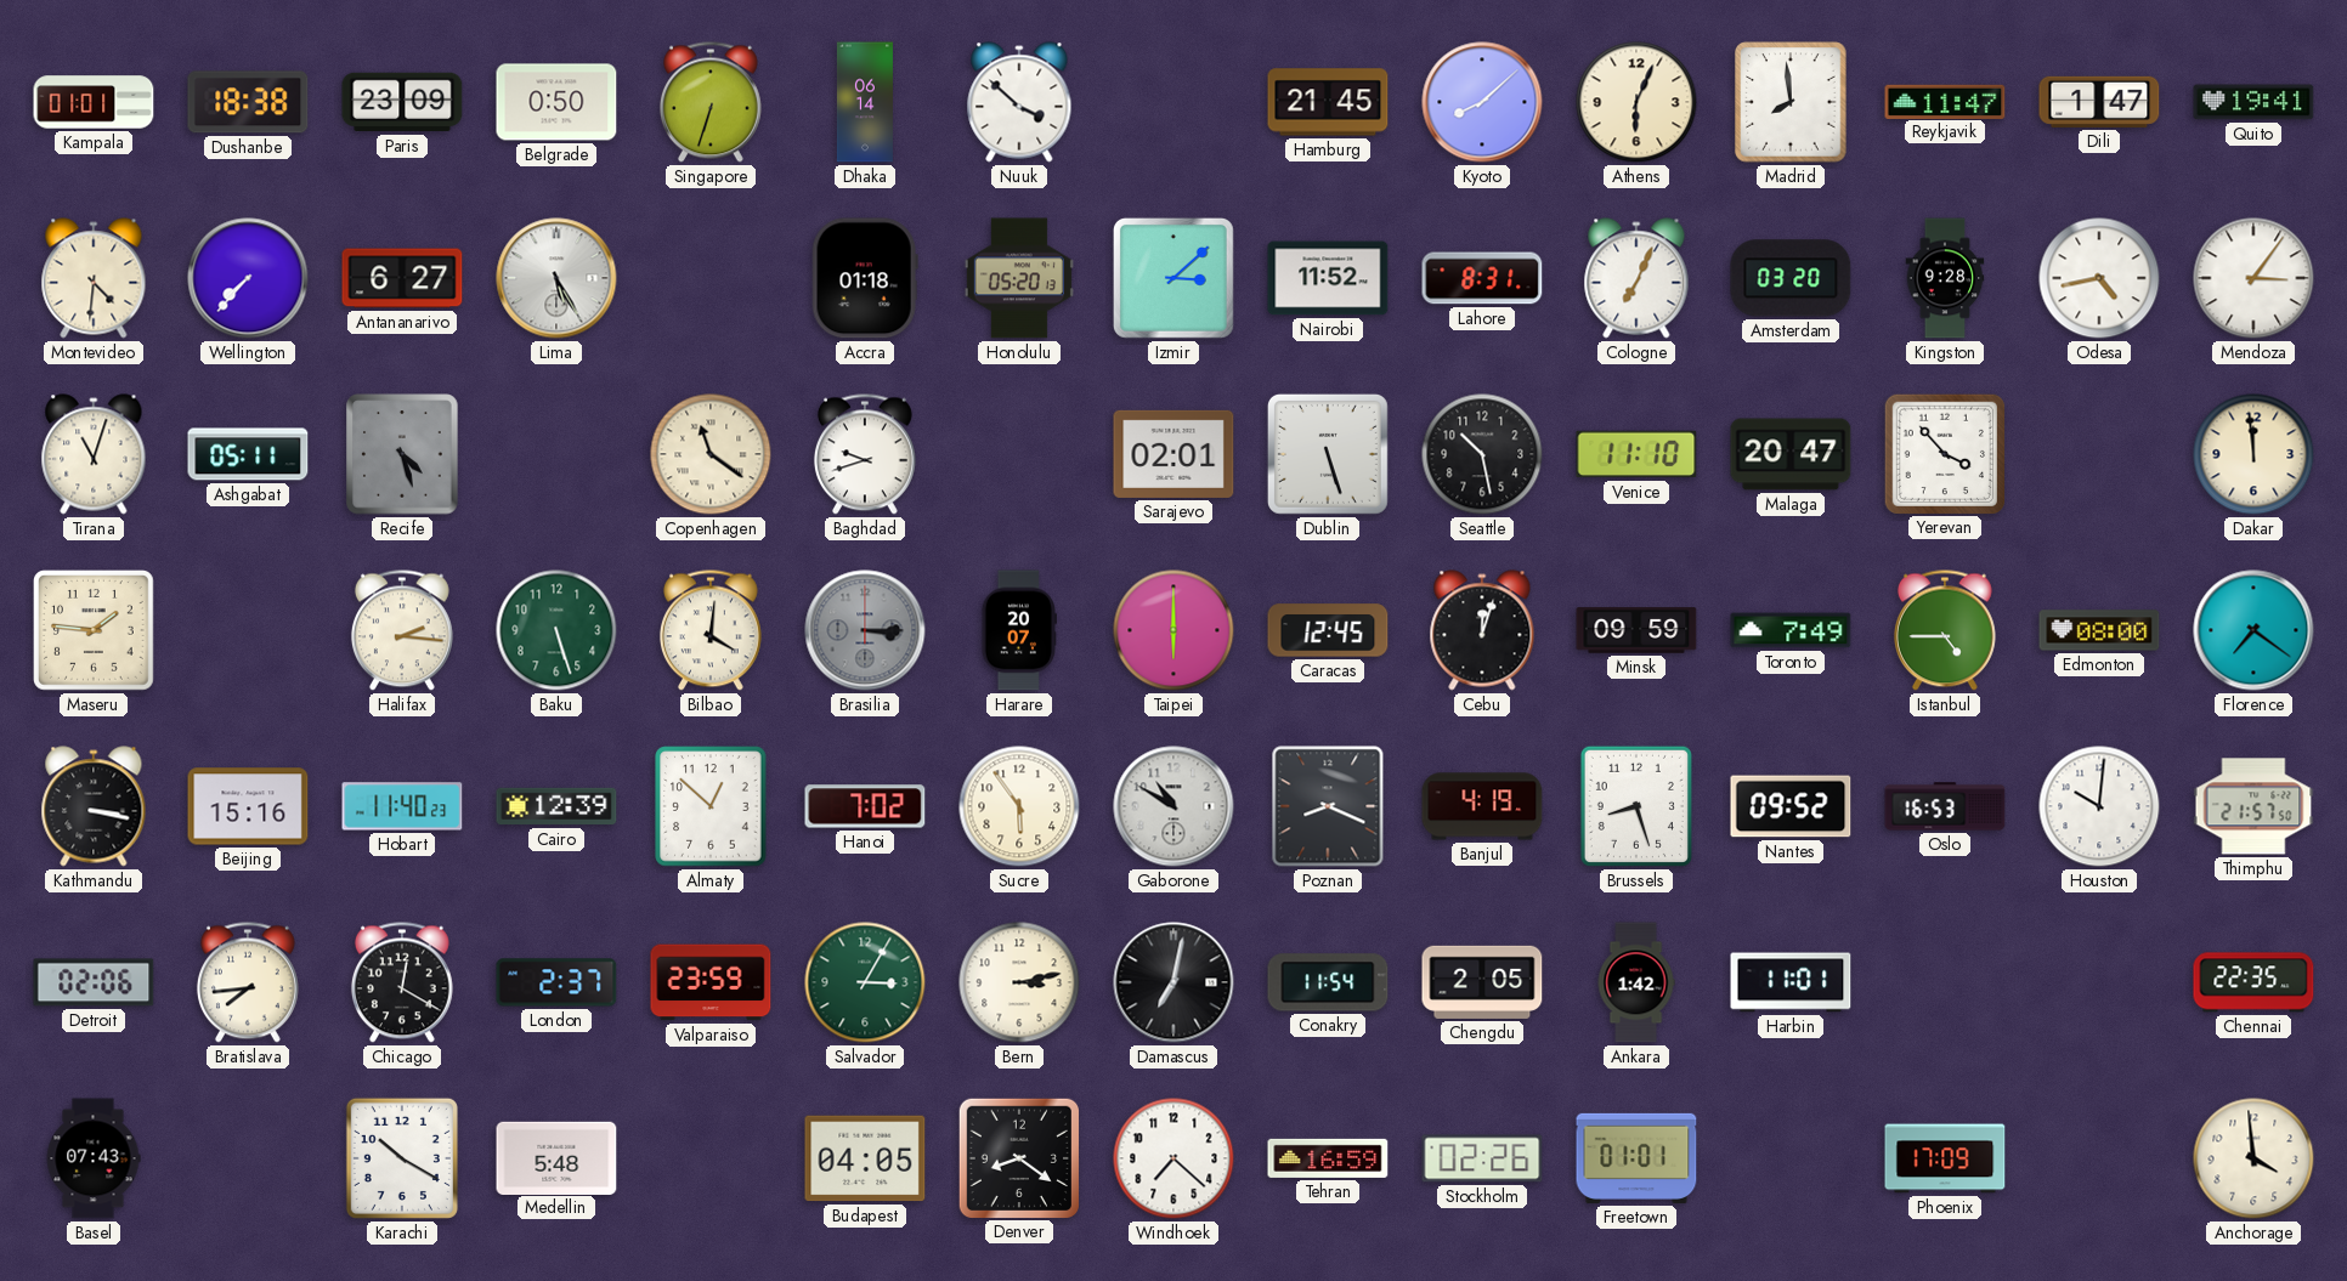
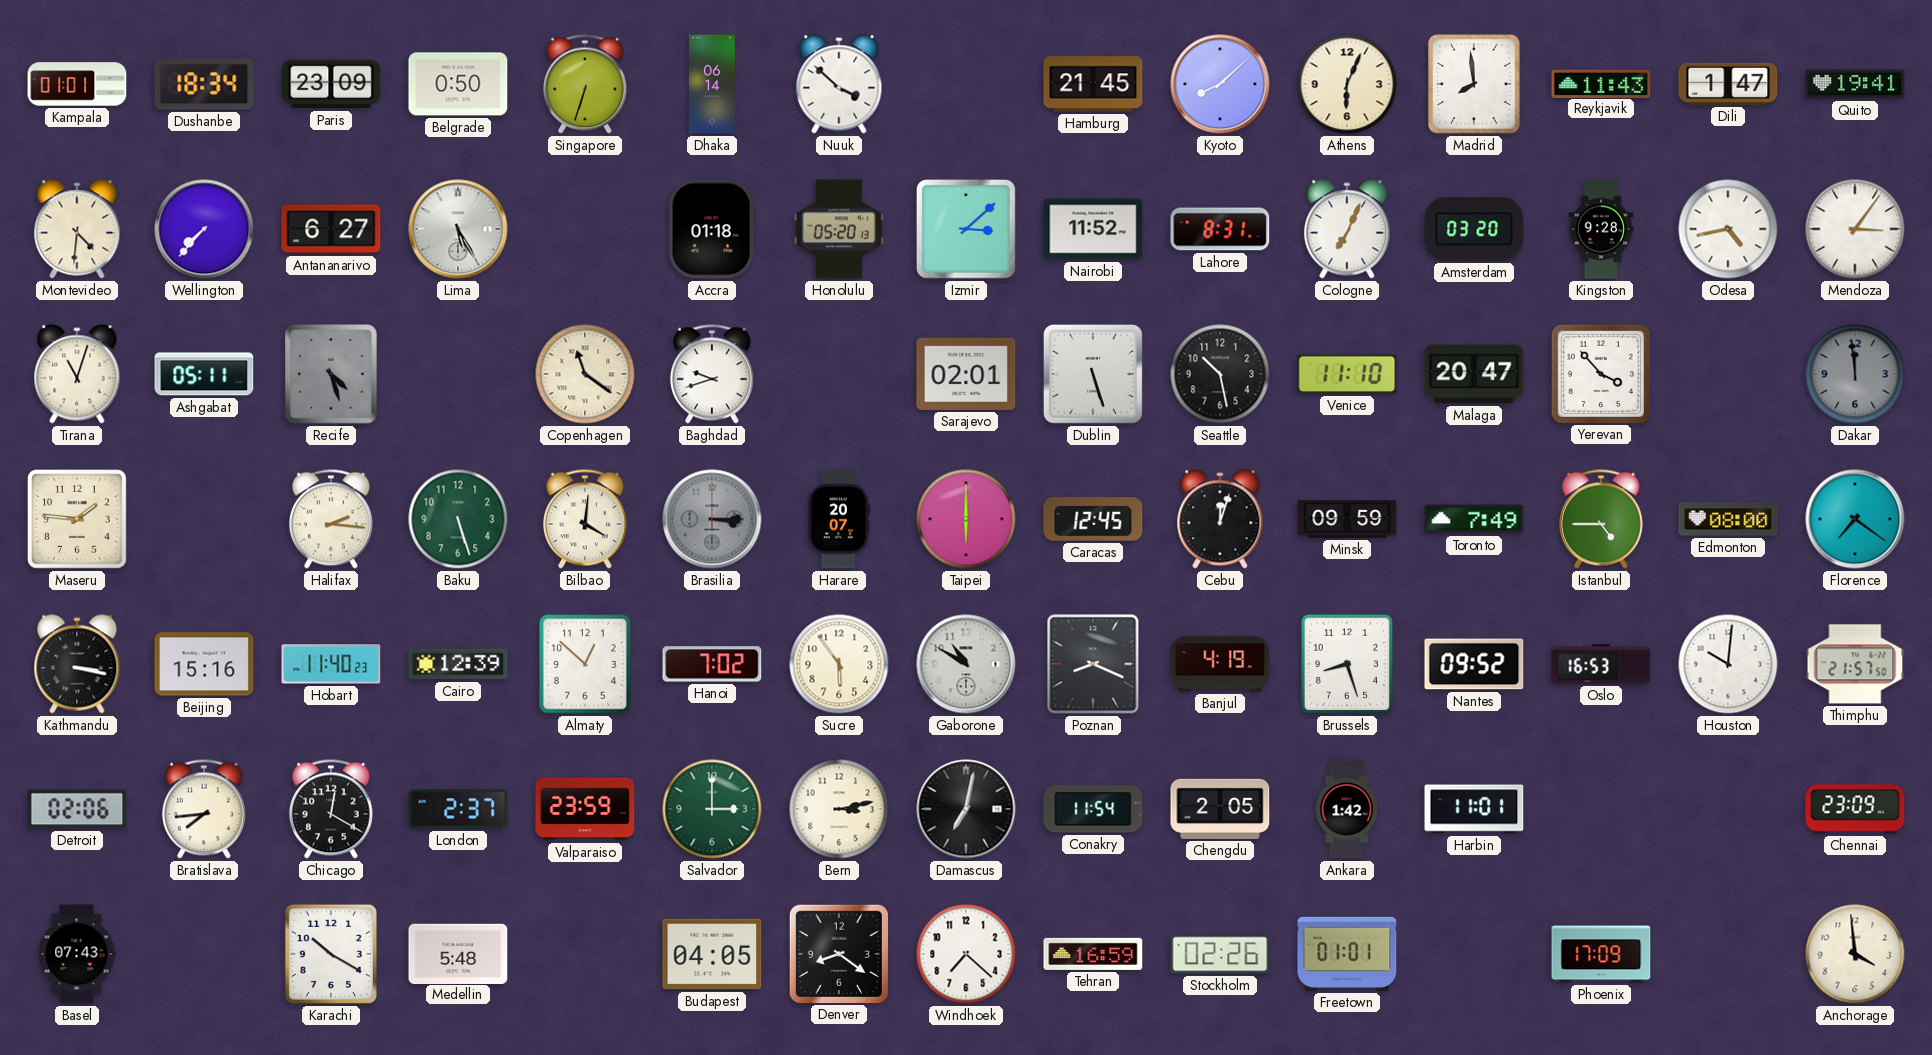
Dushanbe: 18:38 -> 18:34
Reykjavik: 11:47 -> 11:43
Dakar dial: cream -> grey
Salvador: 3:05 -> 3:00
Chennai: 22:35 -> 23:09
